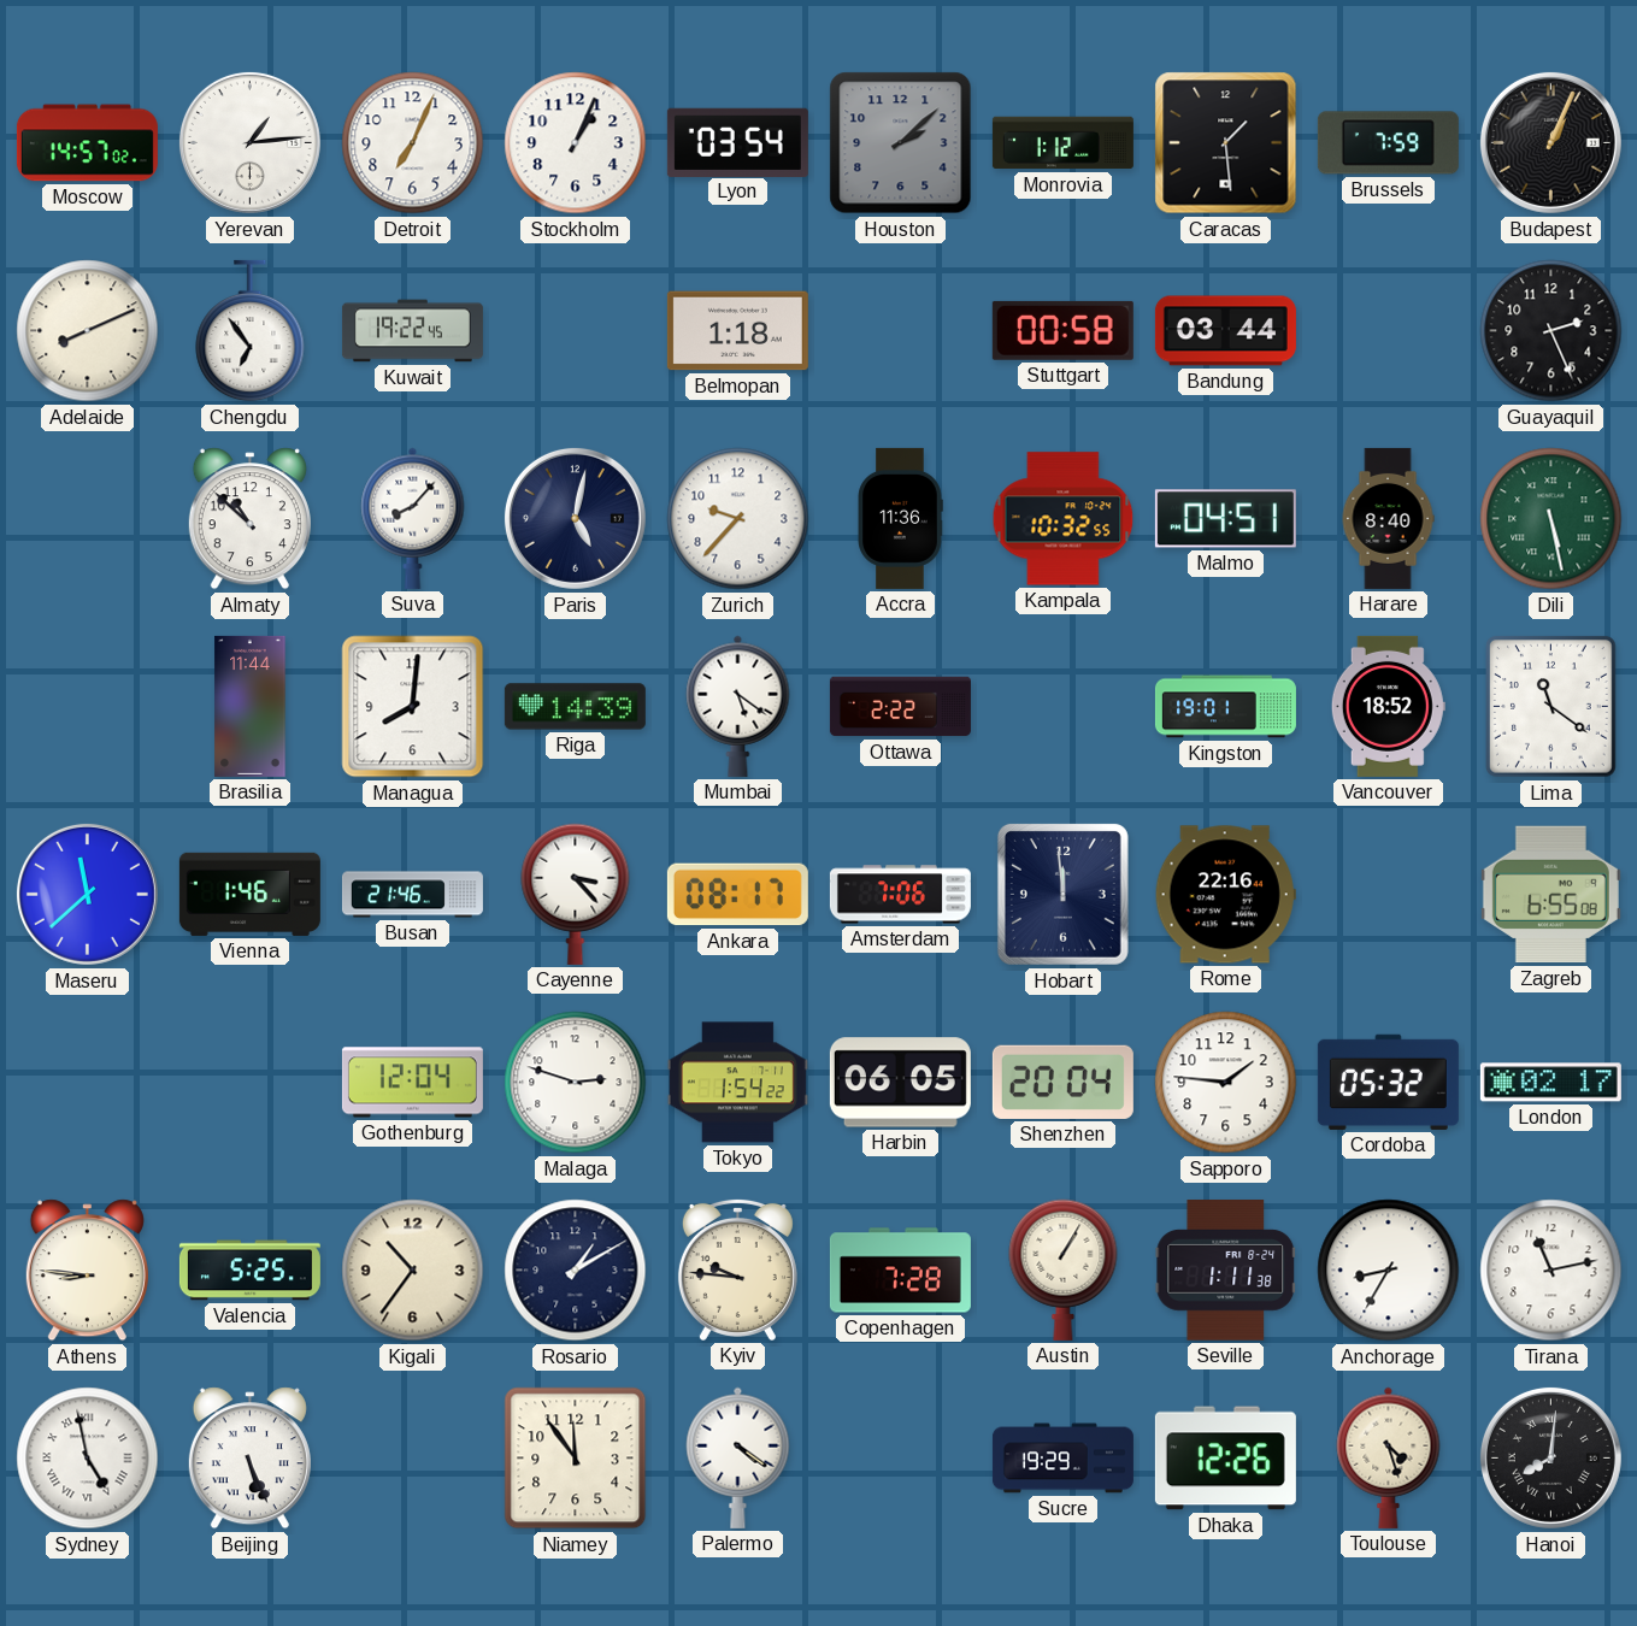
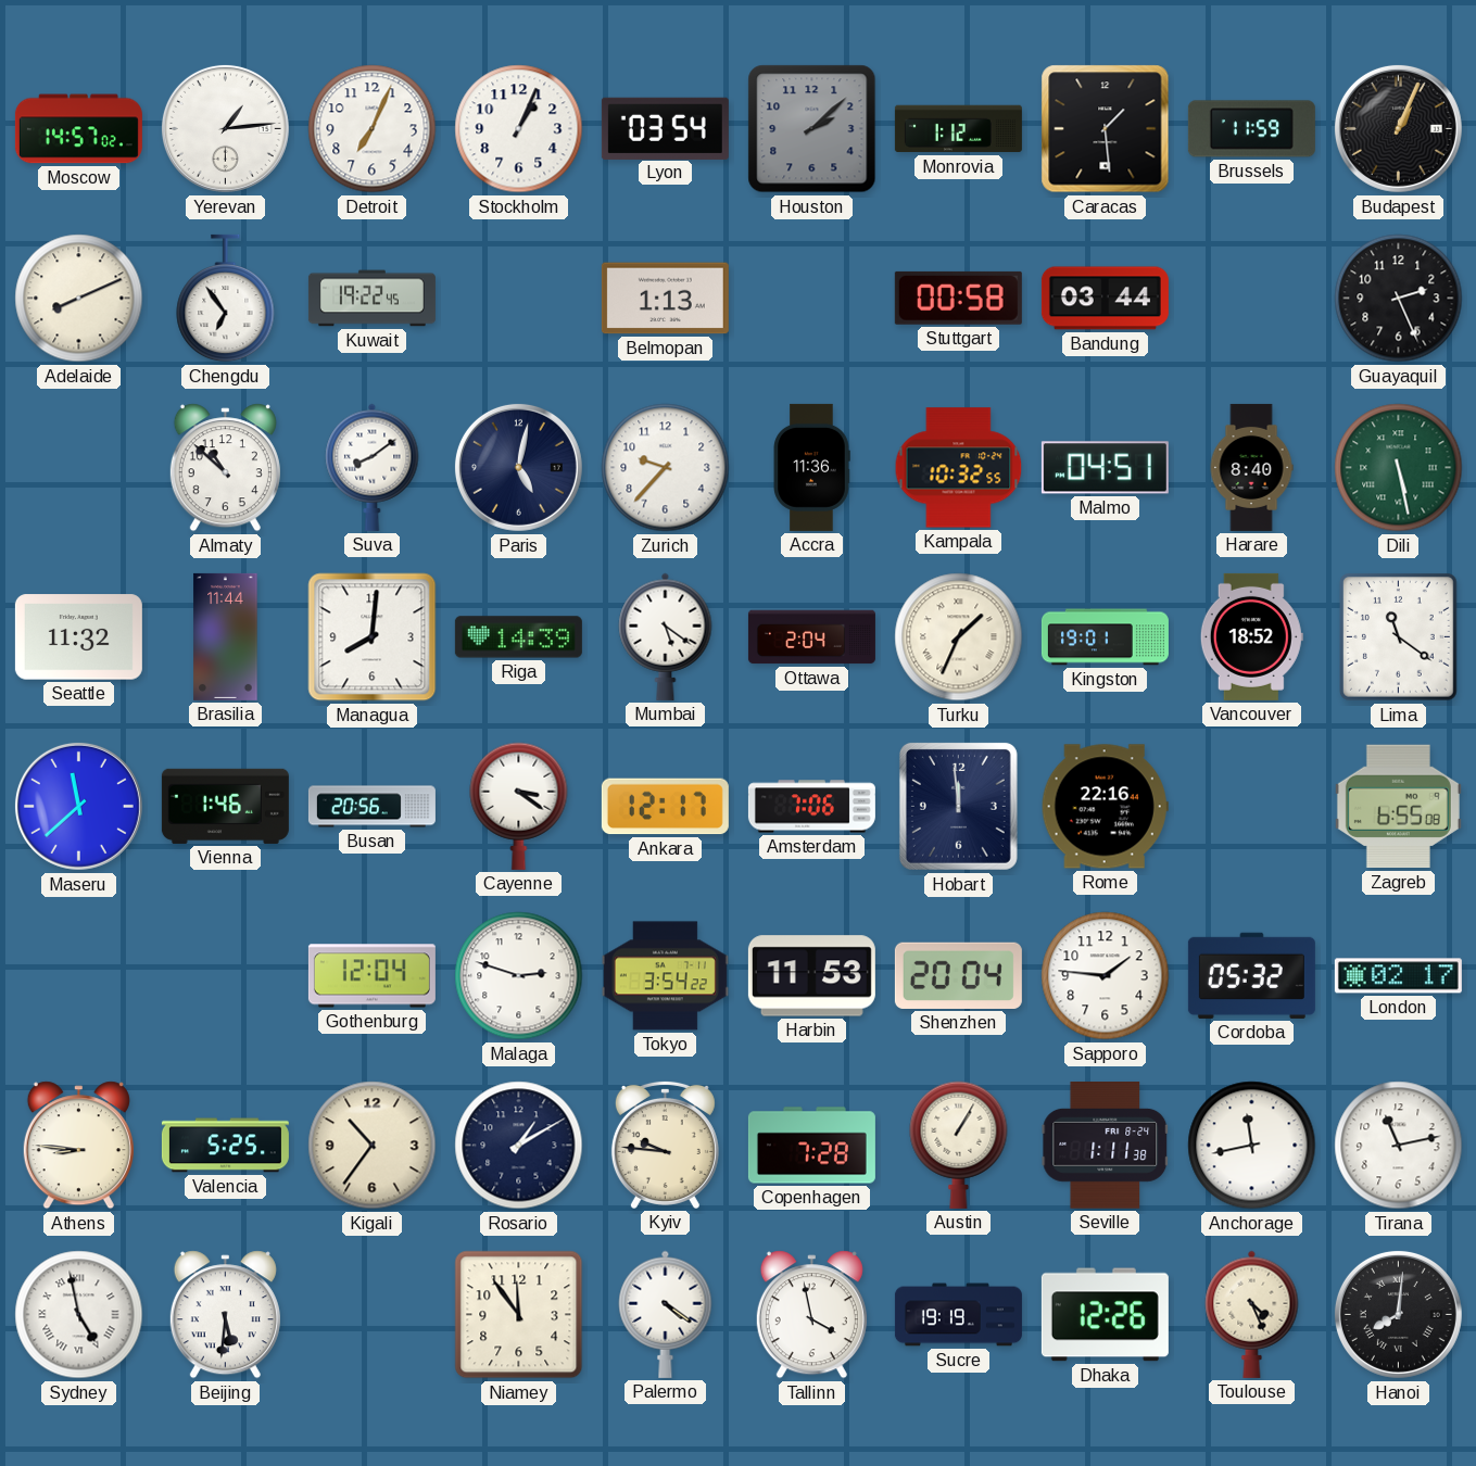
Brussels: 7:59 -> 11:59
Belmopan: 1:18 -> 1:13
Suva: 8:07 -> 8:09
Seattle: none -> 11:32
Ottawa: 2:22 -> 2:04
Turku: none -> 1:34
Busan: 21:46 -> 20:56
Cayenne: 3:23 -> 3:21
Ankara: 08:17 -> 12:17
Tokyo: 1:54 -> 3:54
Harbin: 06:05 -> 11:53
Anchorage: 8:35 -> 11:43
Beijing: 5:26 -> 5:31
Tallinn: none -> 3:58
Sucre: 19:29 -> 19:19
Toulouse: 4:27 -> 4:26
